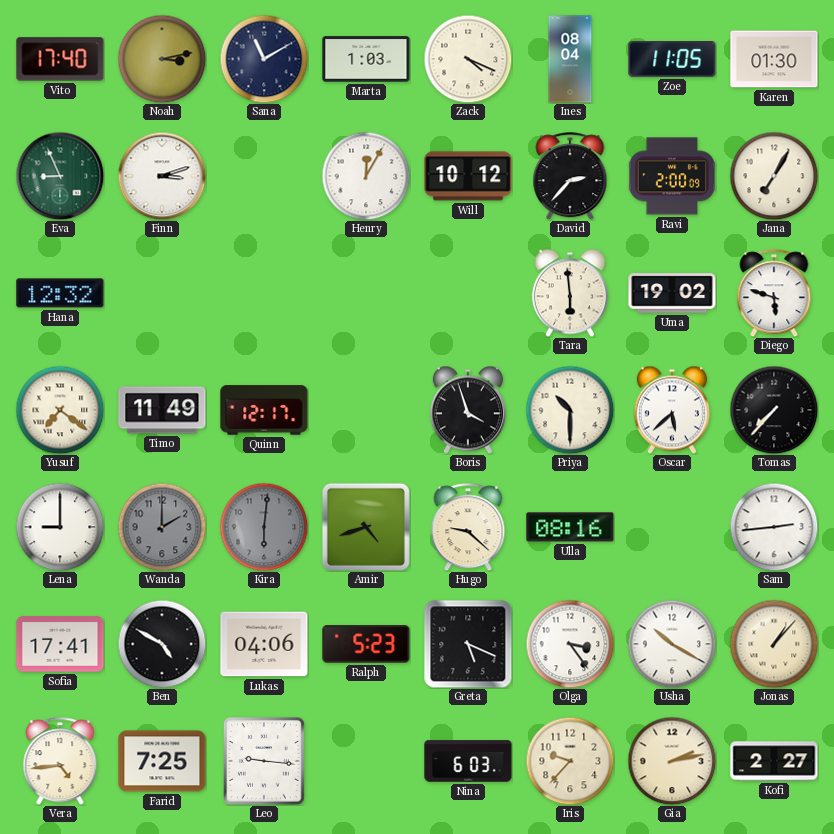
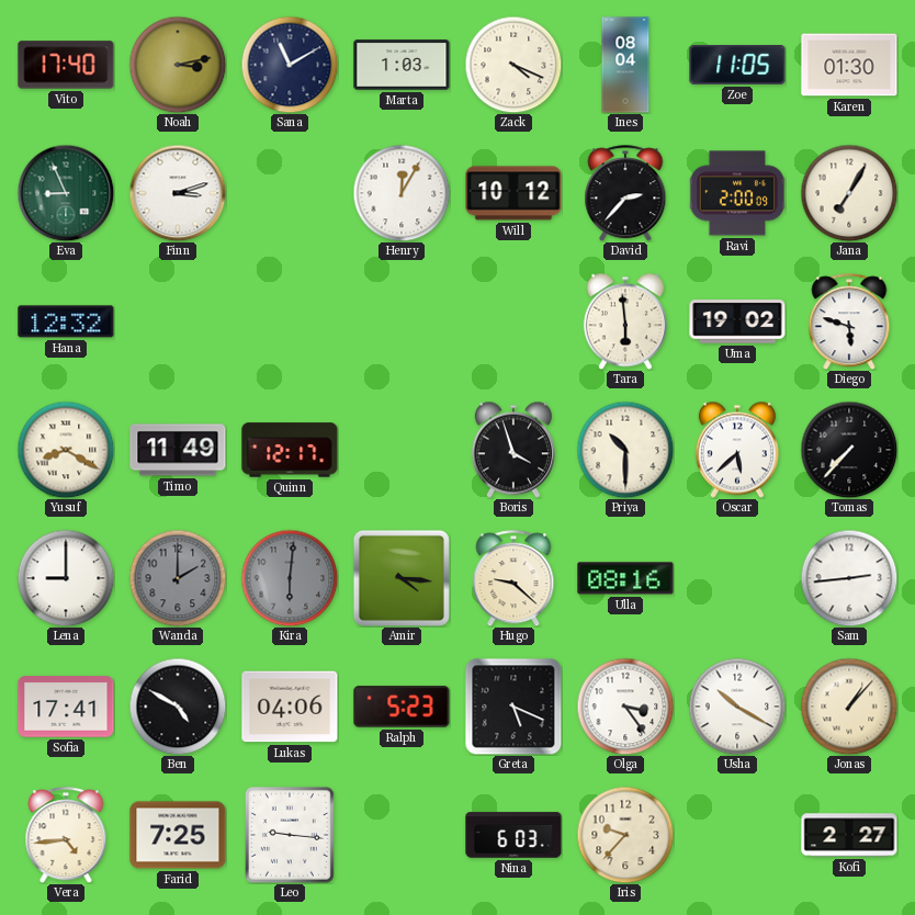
Yusuf: 7:21 -> 8:20
Amir: 4:42 -> 4:16
Gia: 2:13 -> none
